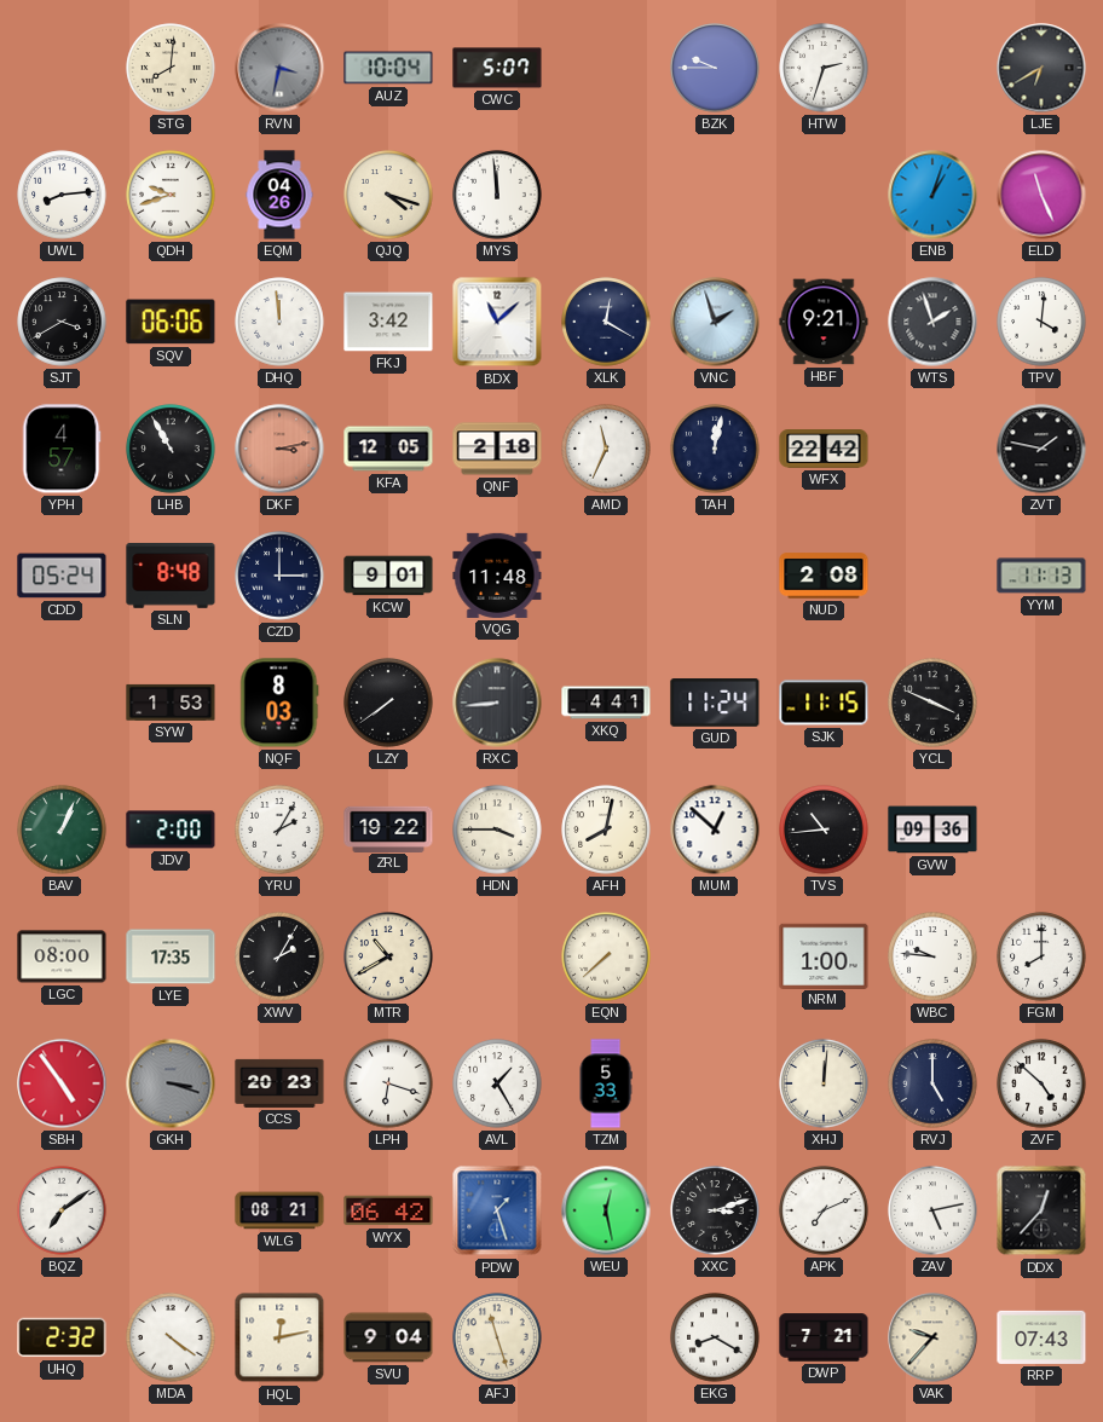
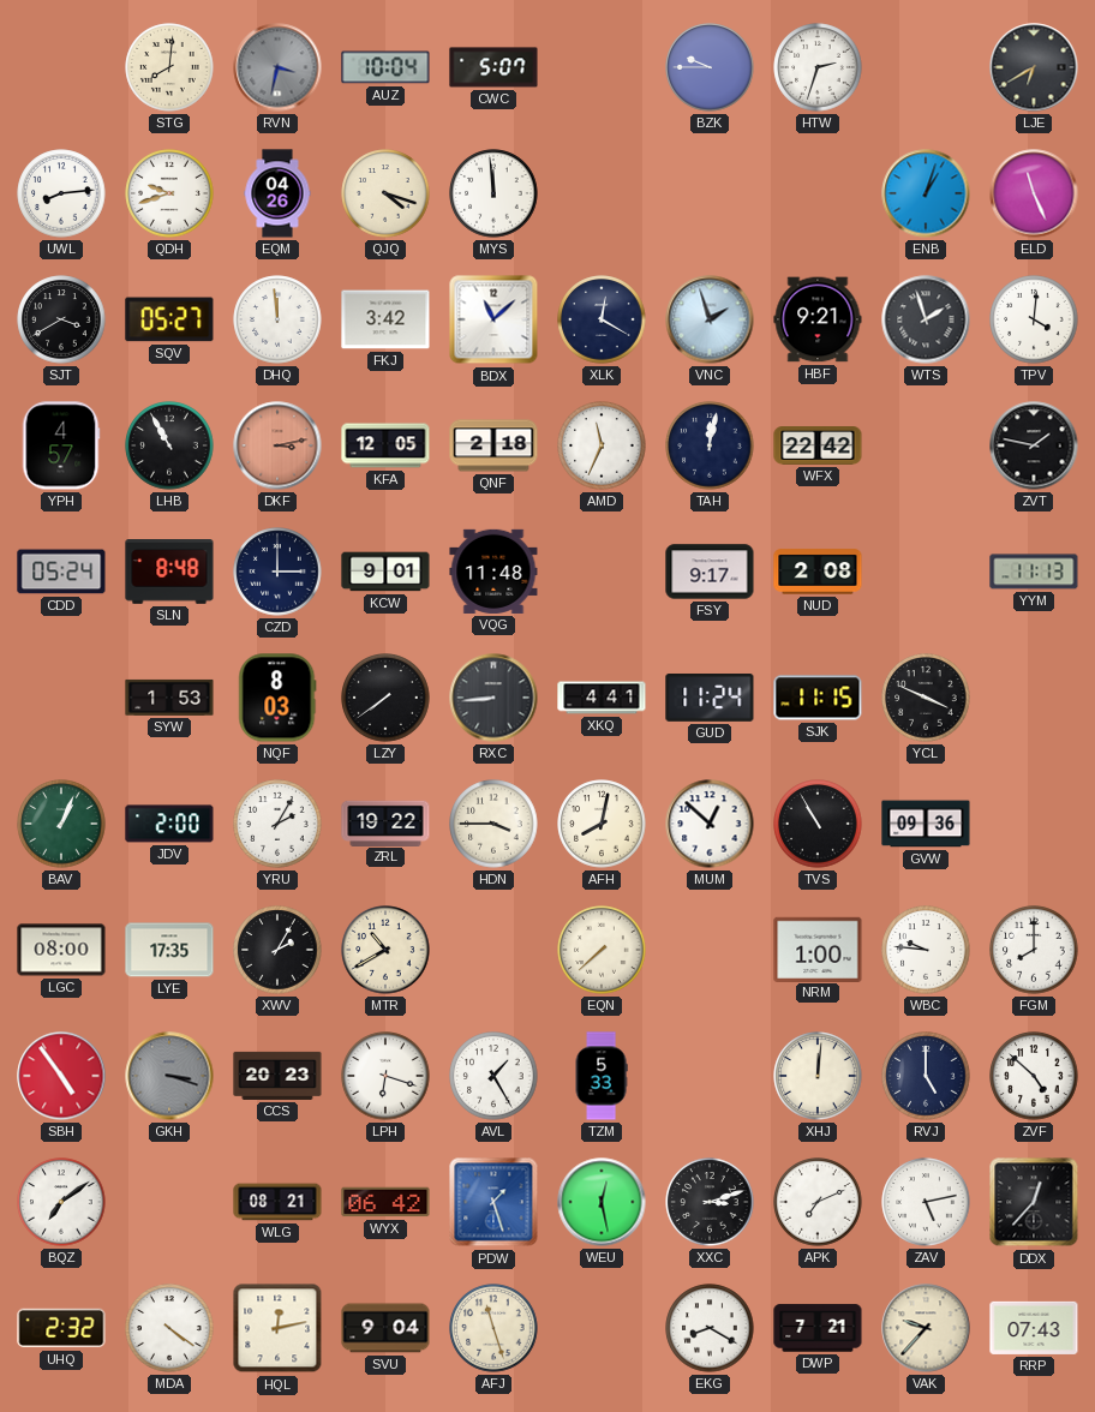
SQV: 06:06 -> 05:27
FSY: none -> 9:17
TVS: 10:44 -> 10:55
